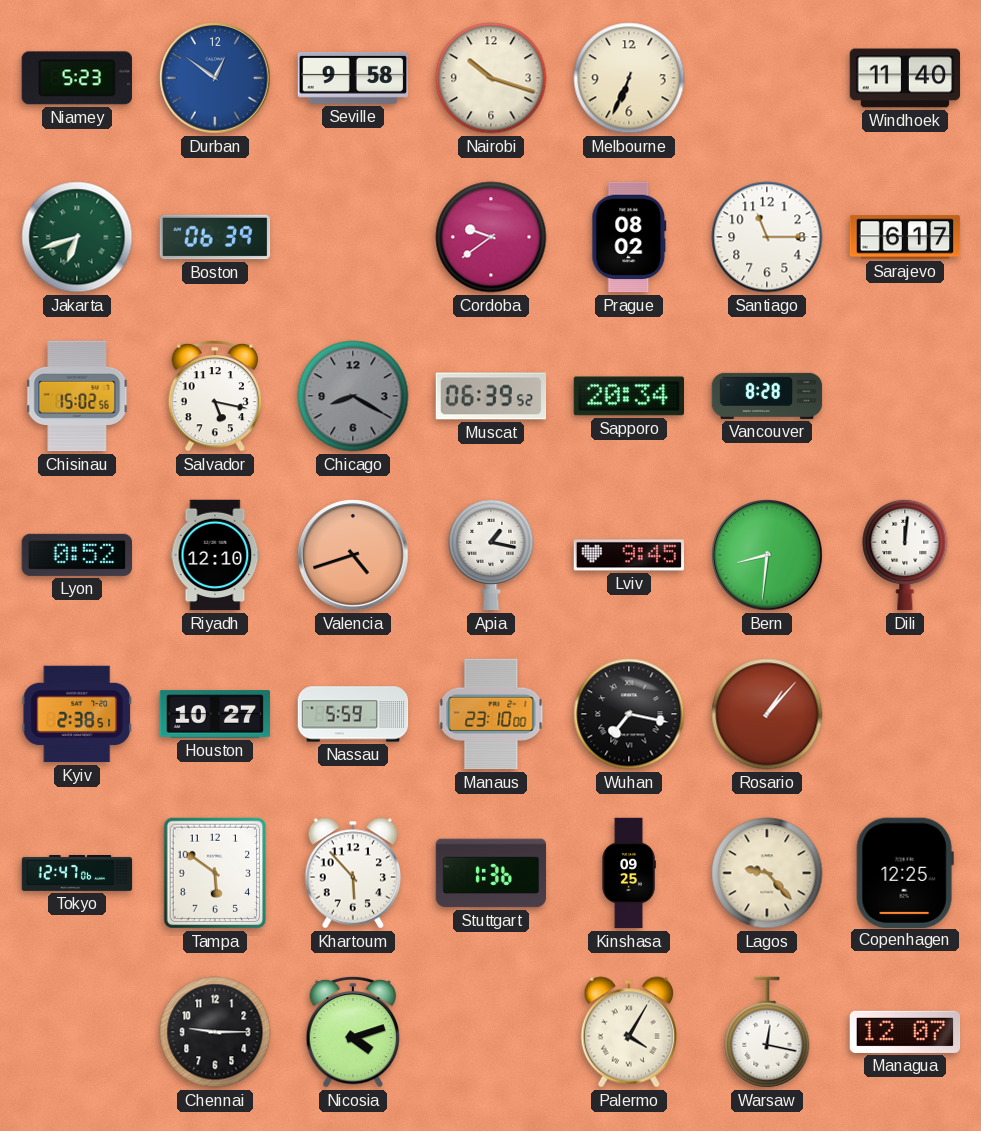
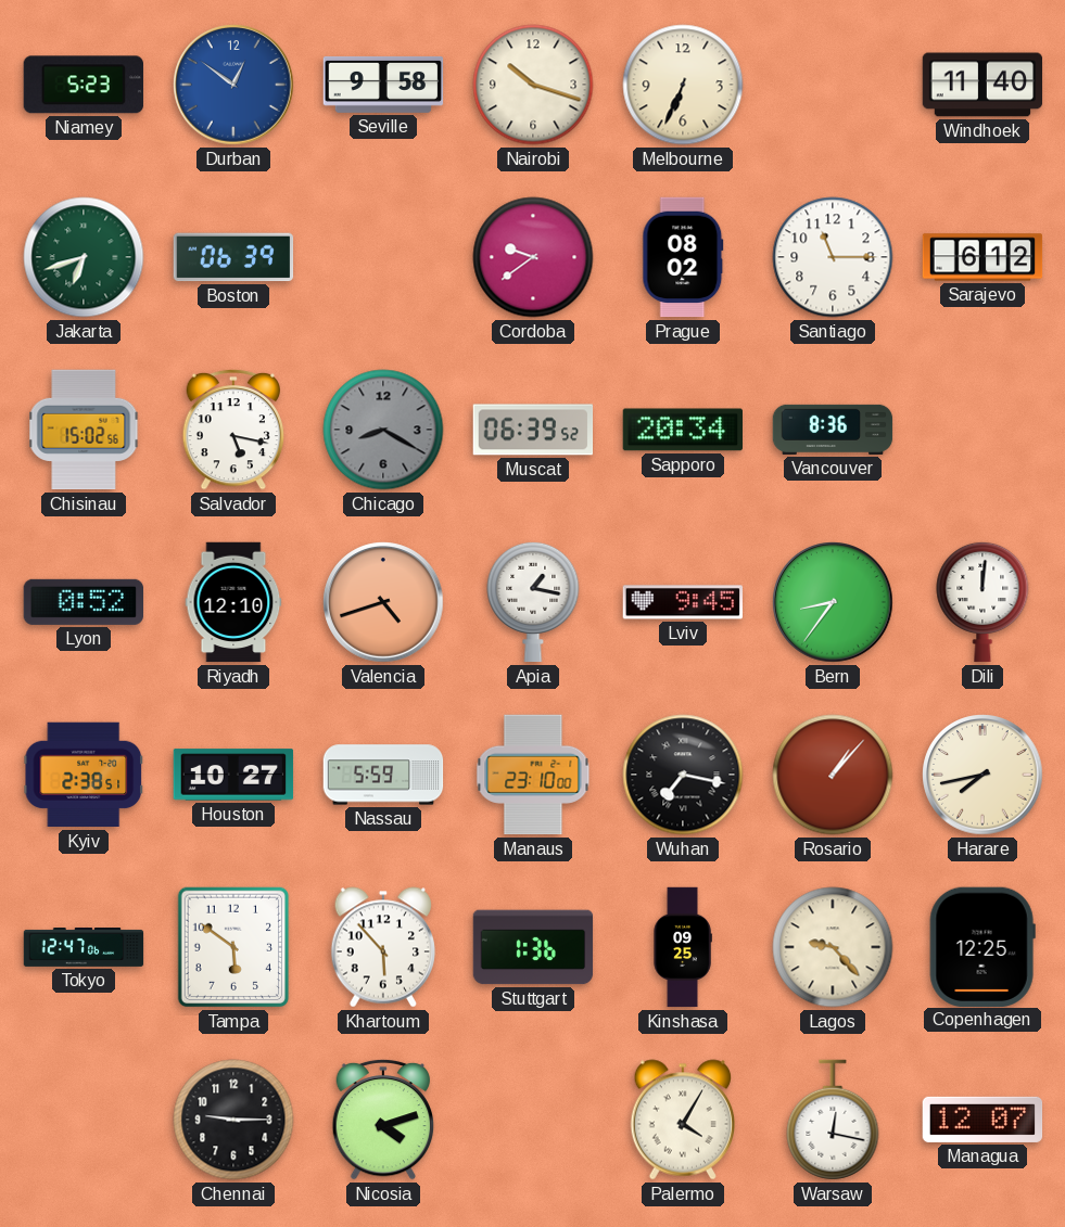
Sarajevo: 6:17 -> 6:12
Vancouver: 8:28 -> 8:36
Bern: 8:31 -> 8:36
Harare: none -> 7:43
